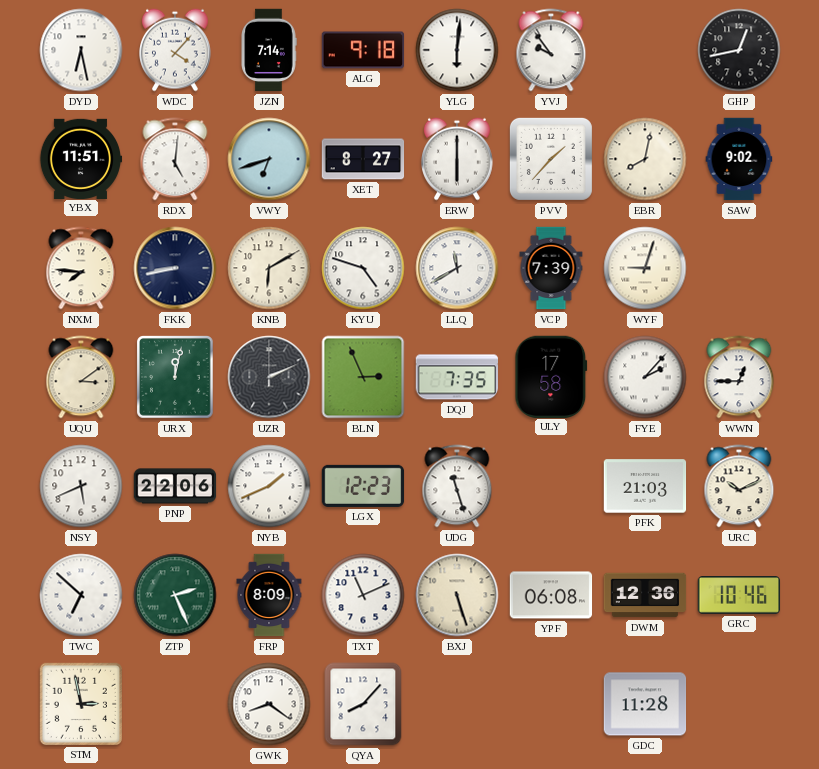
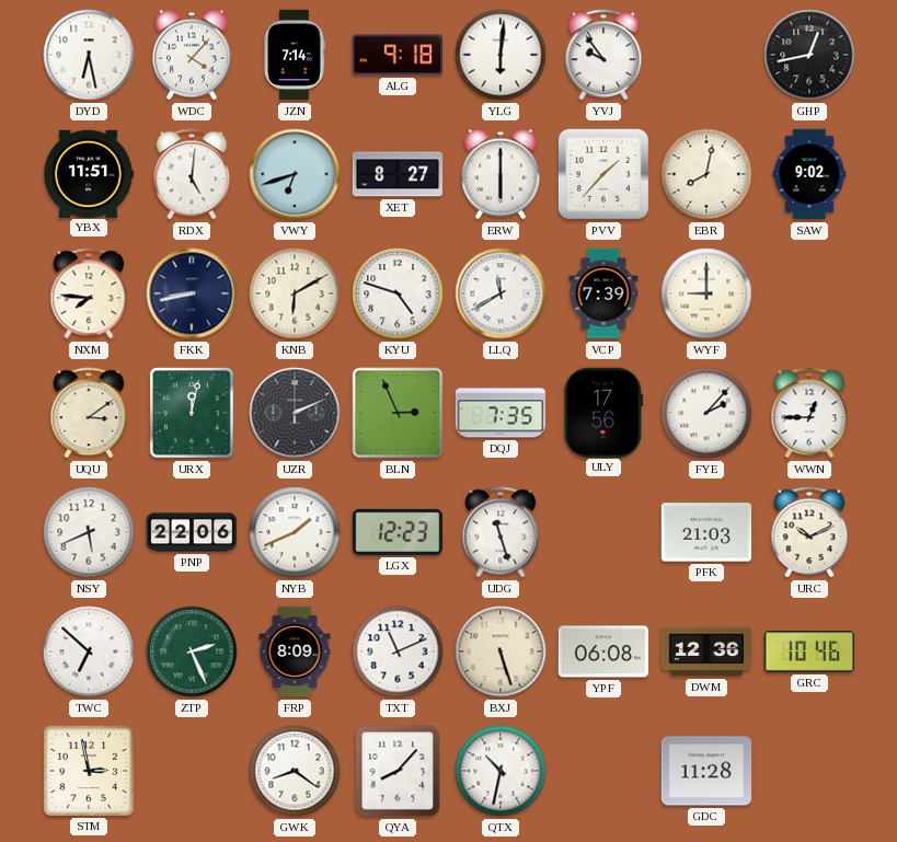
WYF: 9:03 -> 9:00
ULY: 17:58 -> 17:56
QTX: none -> 10:32
